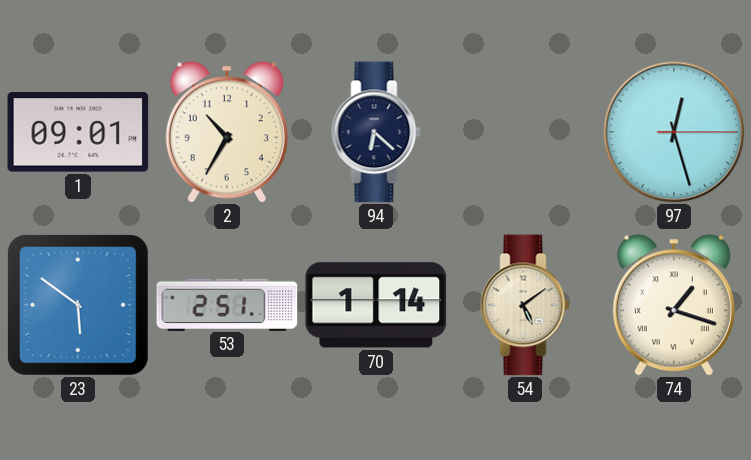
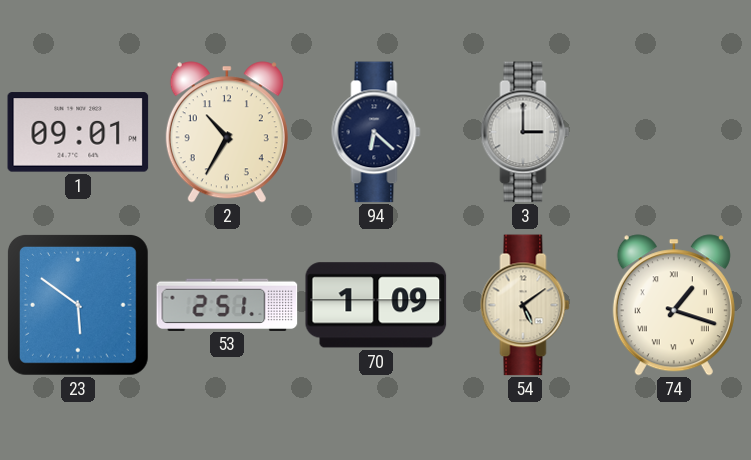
3: none -> 3:00
97: 12:27 -> none
70: 1:14 -> 1:09
